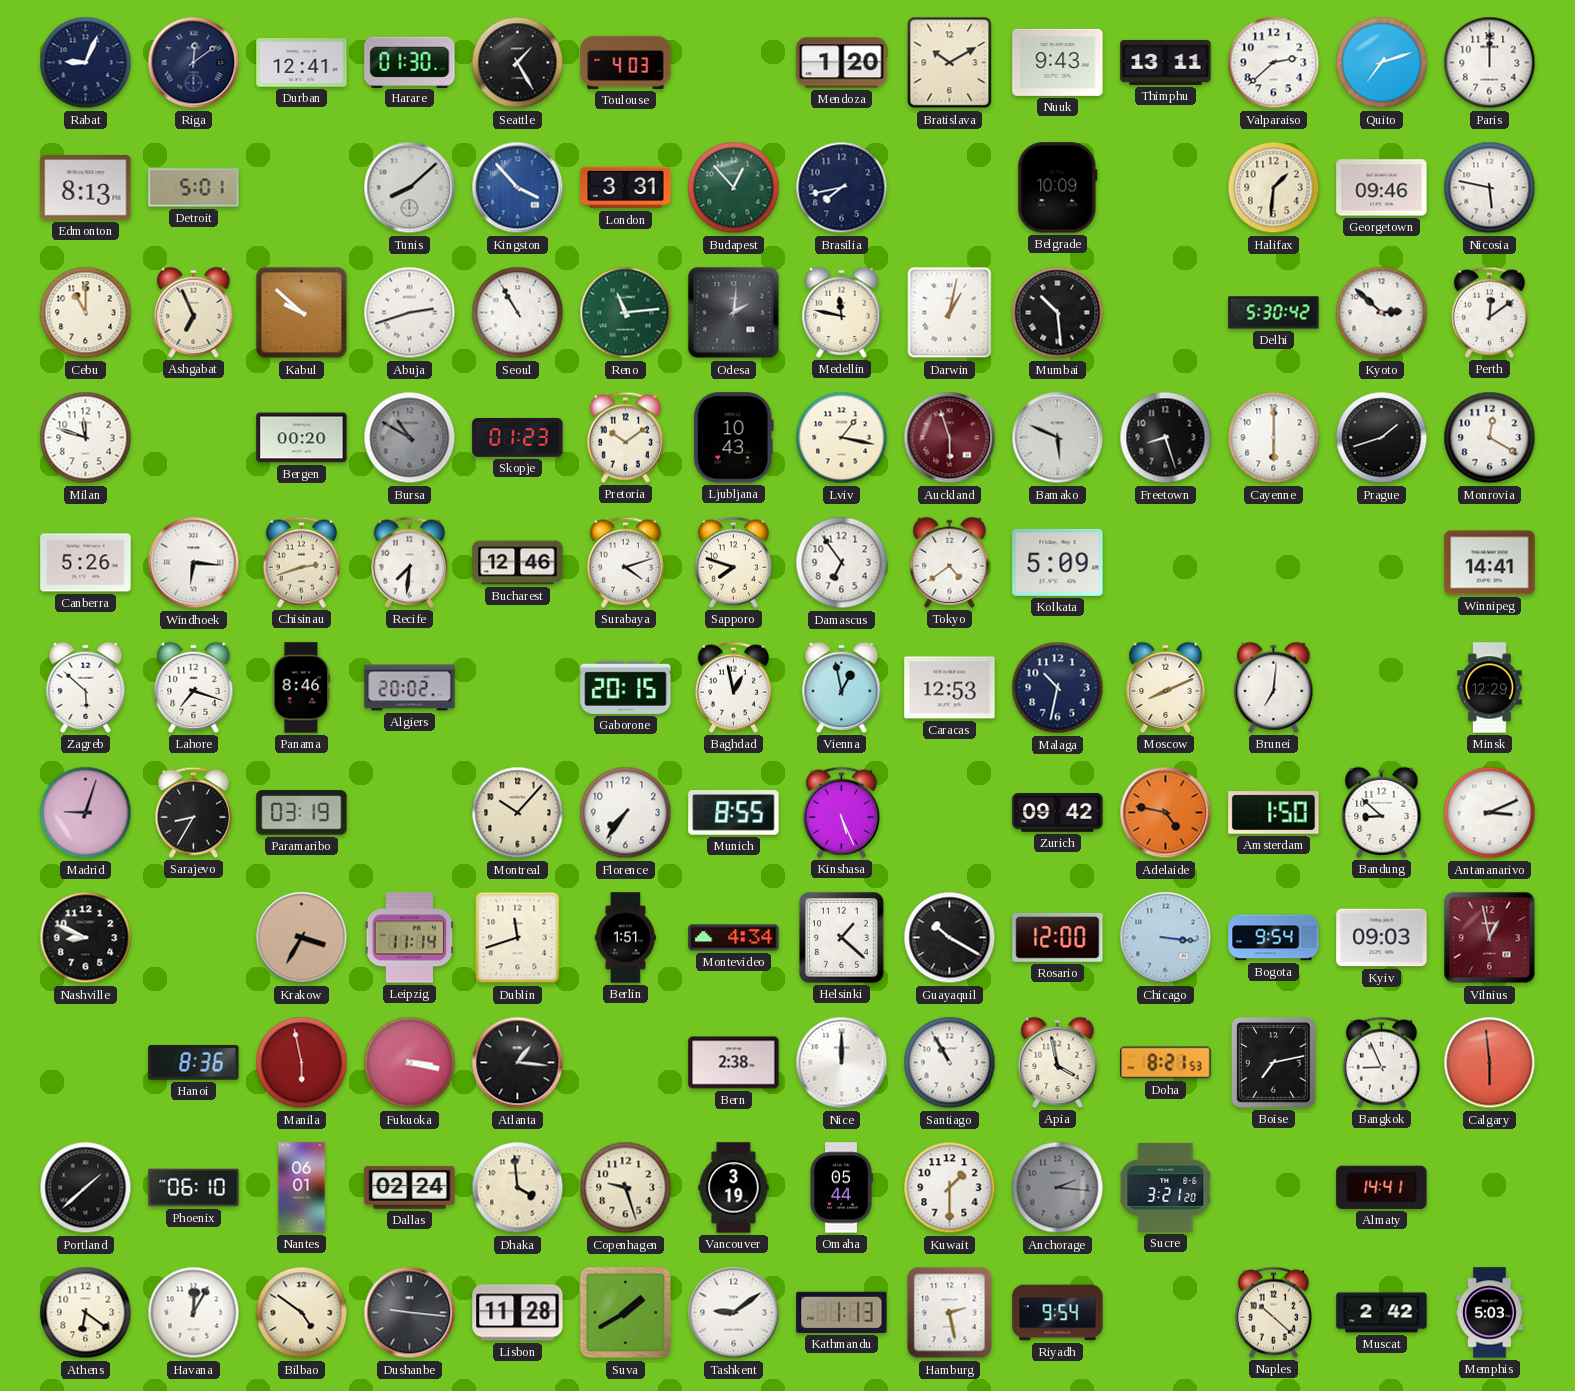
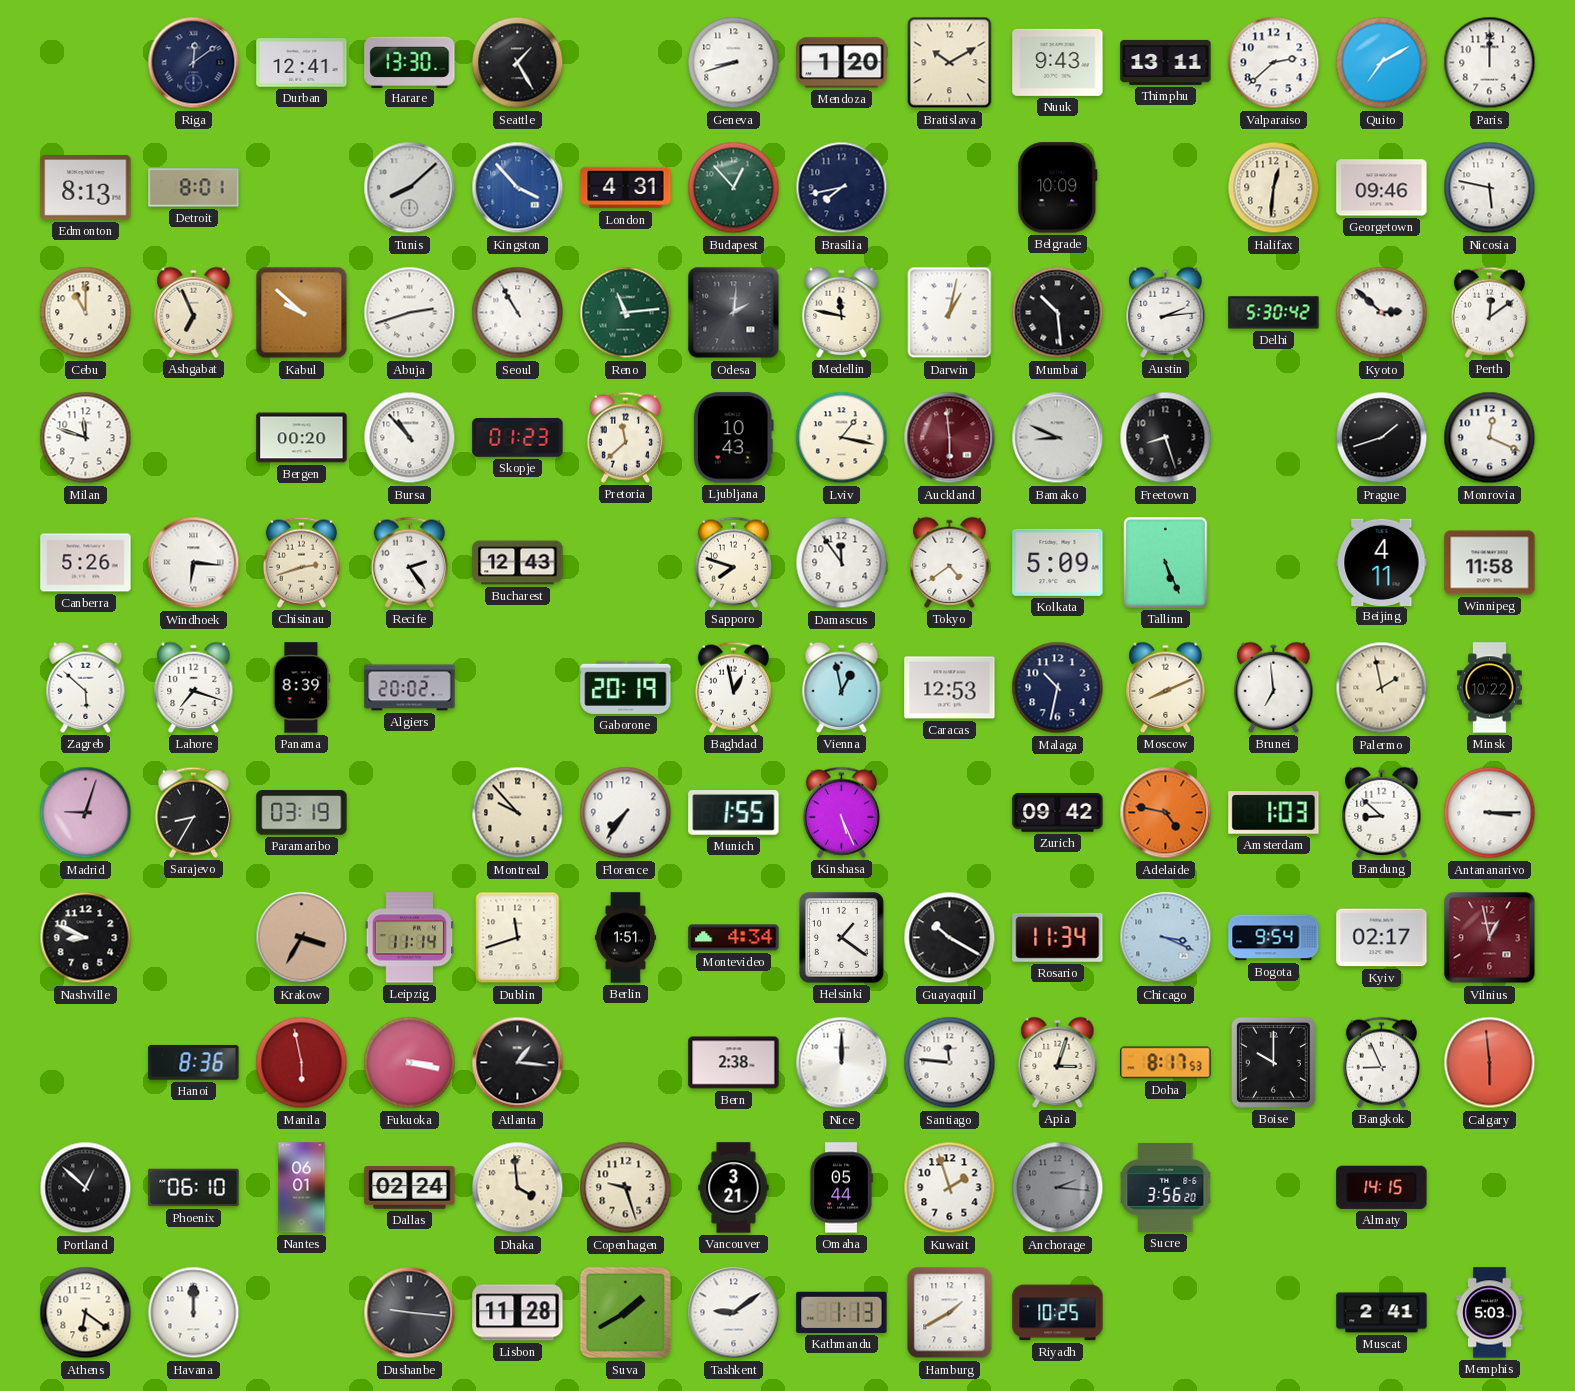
Rabat: 9:04 -> none
Harare: 01:30 -> 13:30
Toulouse: 4:03 -> none
Geneva: none -> 8:42
Quito: 7:12 -> 7:10
Detroit: 5:01 -> 8:01
London: 3:31 -> 4:31
Halifax: 1:31 -> 12:31
Austin: none -> 2:14
Bursa: 10:50 -> 10:53
Bursa dial: grey -> white
Pretoria: 10:09 -> 11:38
Auckland: 5:57 -> 5:59
Bamako: 5:49 -> 8:49
Cayenne: 6:00 -> none
Monrovia: 12:20 -> 12:19
Recife: 7:31 -> 2:24
Bucharest: 12:46 -> 12:43
Surabaya: 4:12 -> none
Damascus: 6:54 -> 11:54
Tallinn: none -> 5:26
Beijing: none -> 4:11
Winnipeg: 14:41 -> 11:58
Panama: 8:46 -> 8:39
Gaborone: 20:15 -> 20:19
Brunei: 7:01 -> 6:59
Palermo: none -> 1:58
Minsk: 12:29 -> 10:22
Montreal: 10:07 -> 9:53
Munich: 8:55 -> 1:55
Amsterdam: 1:50 -> 1:03
Antananarivo: 3:11 -> 3:15
Helsinki: 1:22 -> 1:21
Rosario: 12:00 -> 11:34
Chicago: 3:16 -> 3:19
Kyiv: 09:03 -> 02:17
Santiago: 10:55 -> 11:46
Apia: 3:58 -> 3:03
Doha: 8:21 -> 8:17
Boise: 7:13 -> 10:00
Portland: 1:38 -> 12:52
Vancouver: 3:19 -> 3:21
Kuwait: 1:30 -> 1:57
Sucre: 3:21 -> 3:56
Almaty: 14:41 -> 14:15
Havana: 12:05 -> 12:00
Bilbao: 4:51 -> none
Hamburg: 2:28 -> 1:40
Riyadh: 9:54 -> 10:25
Naples: 10:22 -> none
Muscat: 2:42 -> 2:41
